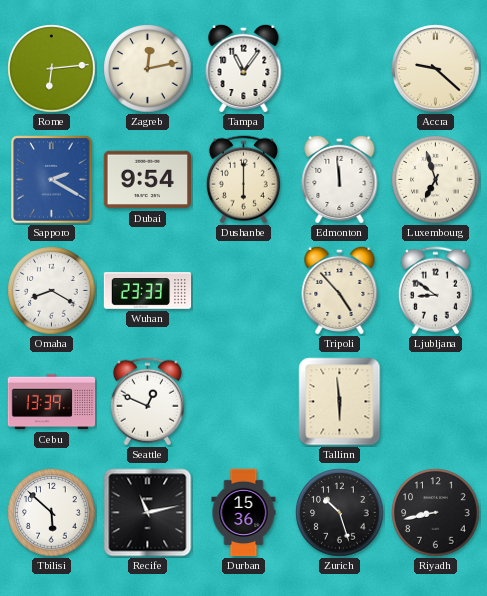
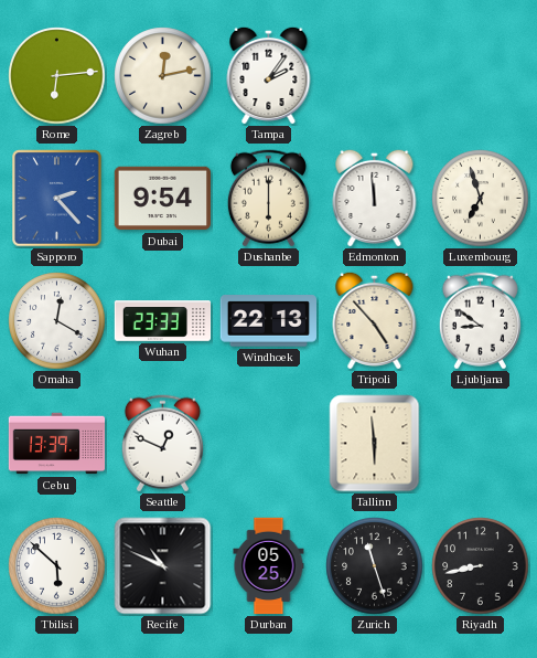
Tampa: 11:06 -> 2:06
Accra: 9:22 -> none
Sapporo: 2:20 -> 2:23
Omaha: 8:20 -> 12:20
Windhoek: none -> 22:13
Recife: 11:13 -> 10:49
Durban: 15:36 -> 05:25
Zurich: 10:27 -> 11:27
